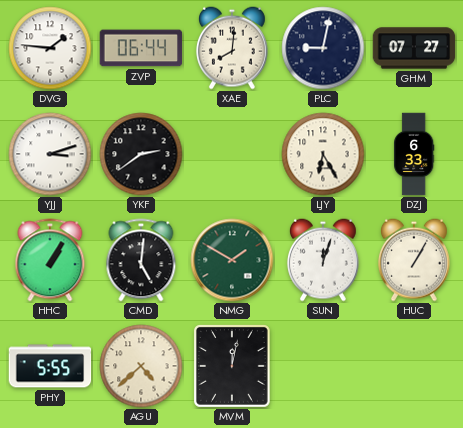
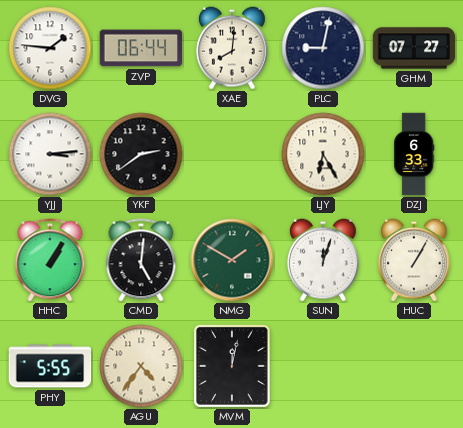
YJJ: 3:12 -> 3:14
AGU: 4:38 -> 4:36
